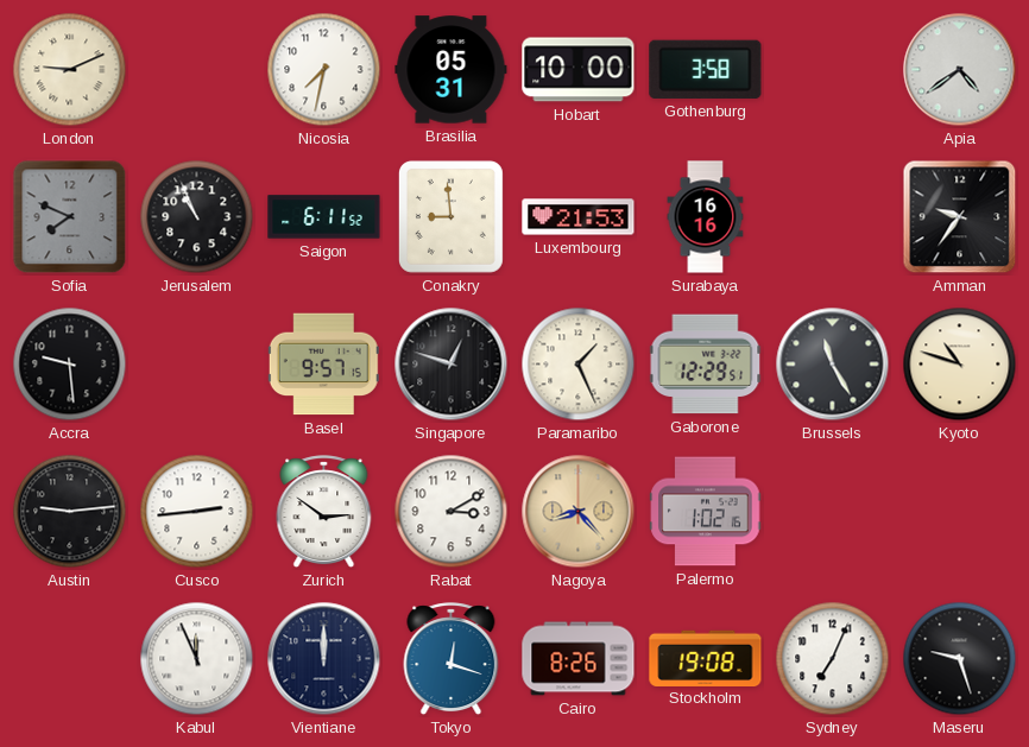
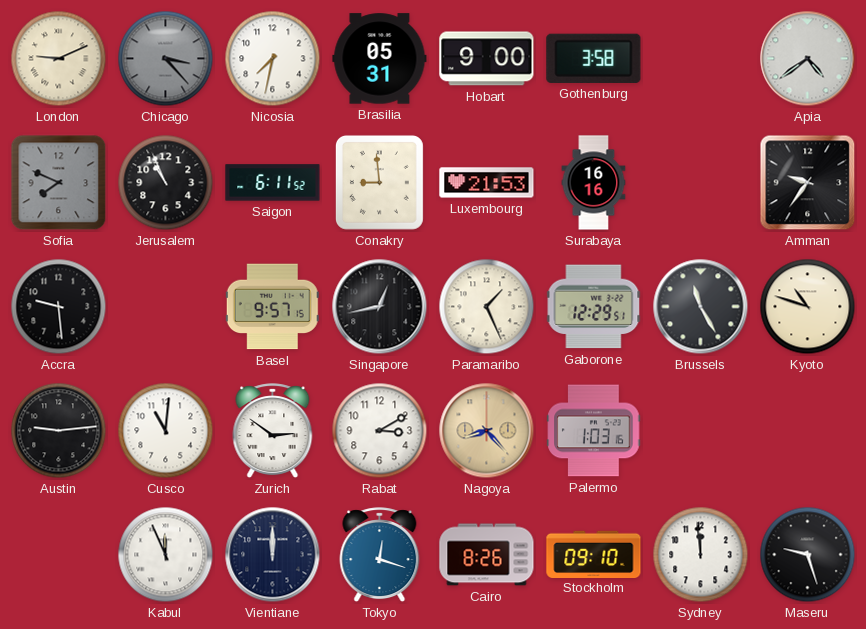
Chicago: none -> 3:23
Hobart: 10:00 -> 9:00
Singapore: 12:48 -> 12:43
Cusco: 2:44 -> 11:01
Palermo: 1:02 -> 1:03
Stockholm: 19:08 -> 09:10
Sydney: 7:04 -> 11:59
